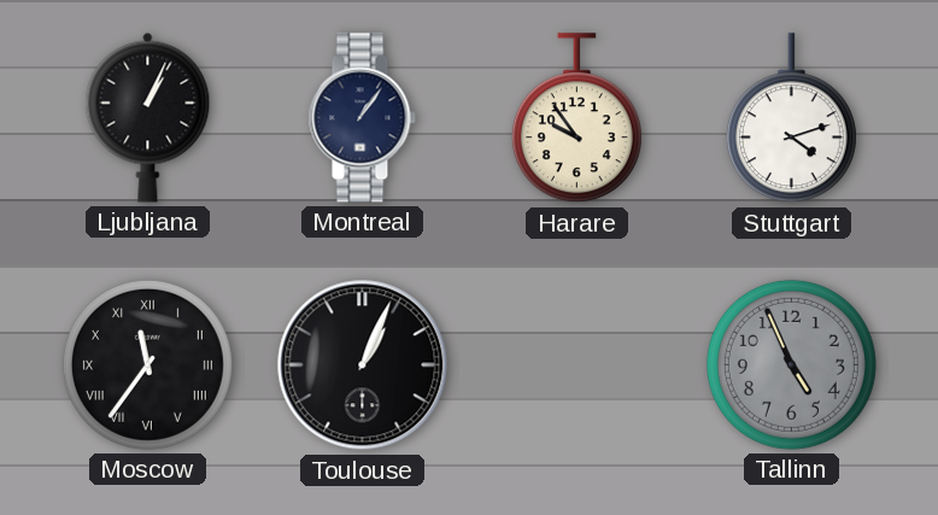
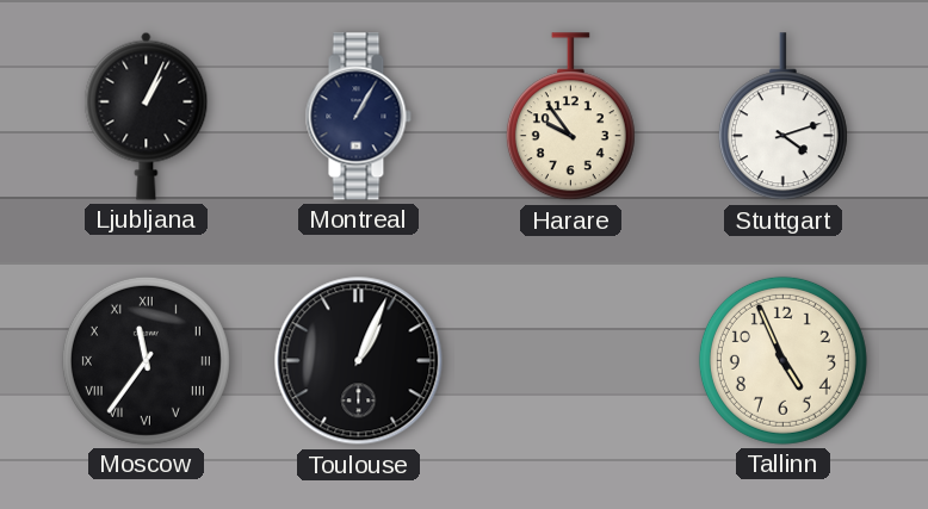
Montreal: 1:06 -> 1:05
Tallinn dial: grey -> cream
